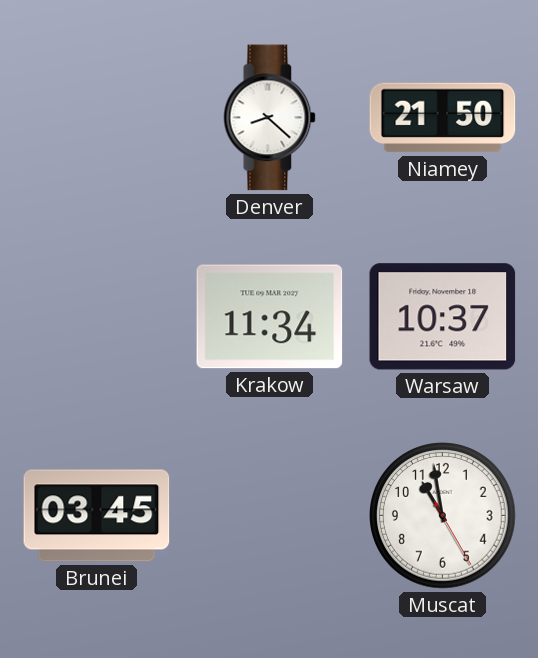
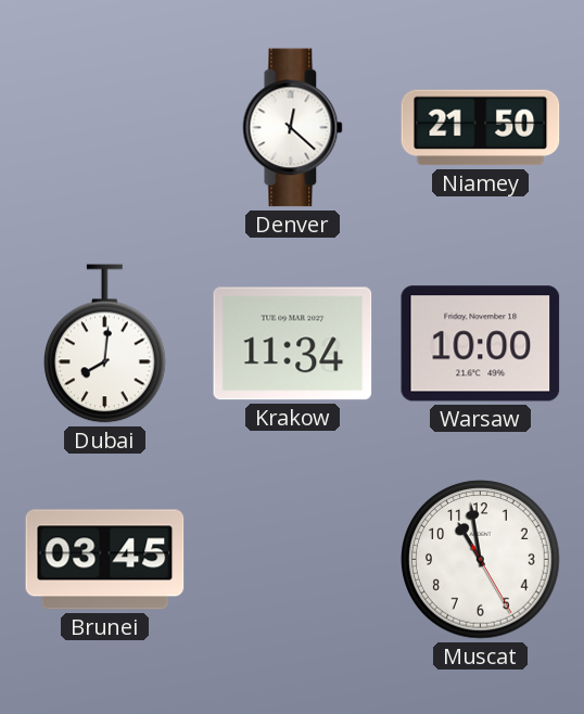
Denver: 8:22 -> 12:22
Dubai: none -> 8:01
Warsaw: 10:37 -> 10:00
